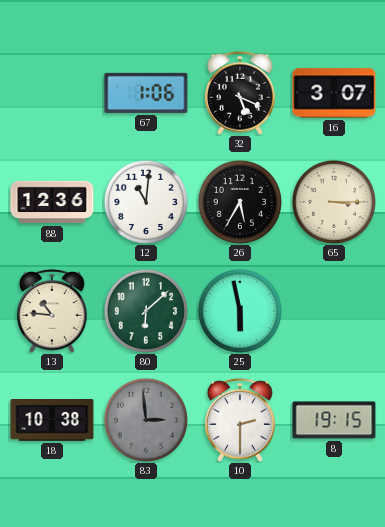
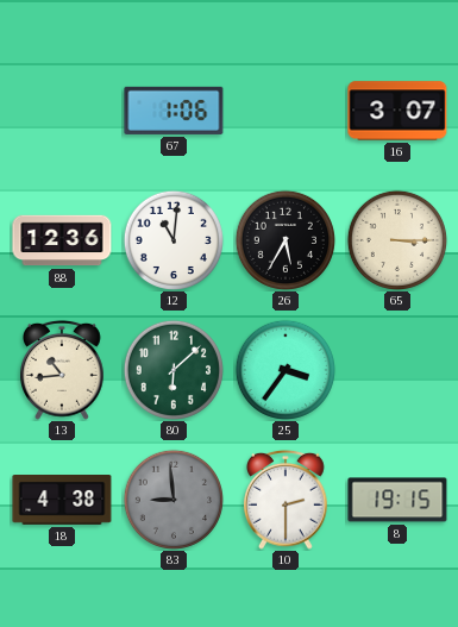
32: 5:19 -> none
13: 10:46 -> 10:44
25: 5:58 -> 3:36
18: 10:38 -> 4:38
83: 2:59 -> 8:59
